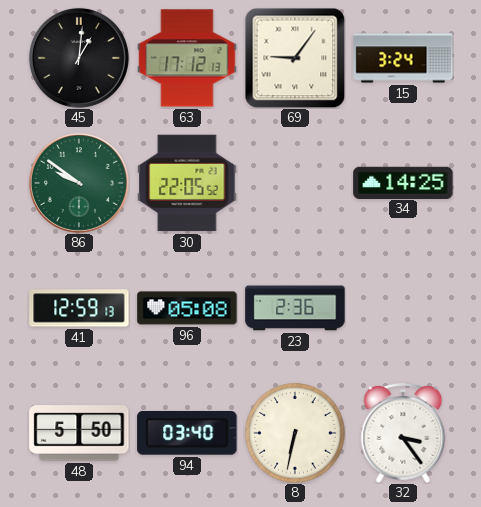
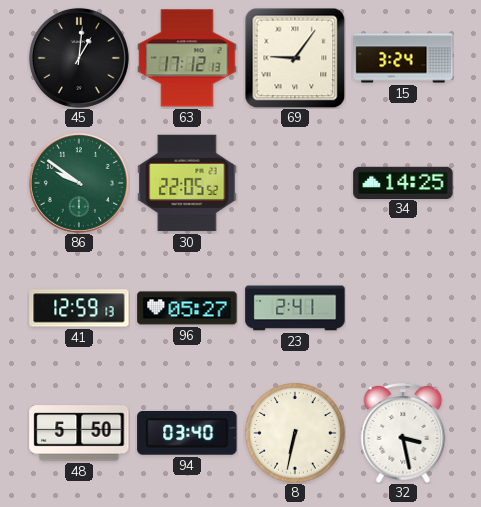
96: 05:08 -> 05:27
23: 2:36 -> 2:41
32: 3:24 -> 3:28
